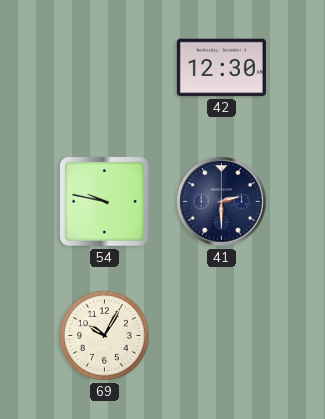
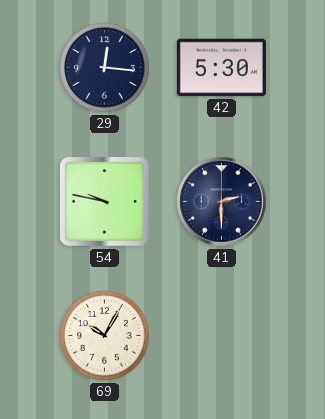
29: none -> 12:16
42: 12:30 -> 5:30
